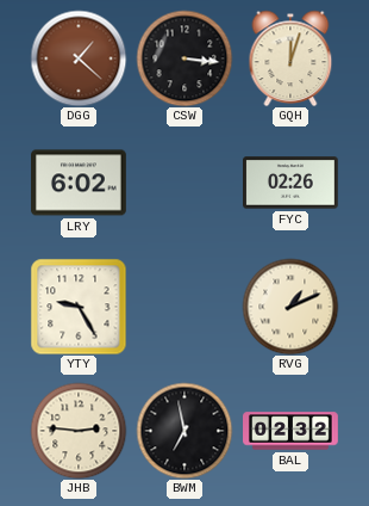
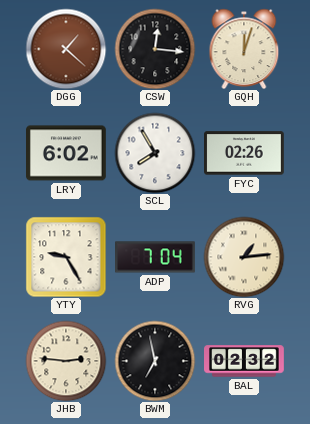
CSW: 3:16 -> 12:16
SCL: none -> 7:55
ADP: none -> 7:04
RVG: 1:11 -> 1:14
